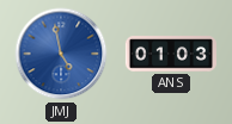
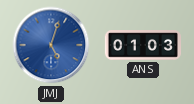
JMJ: 4:58 -> 5:03
